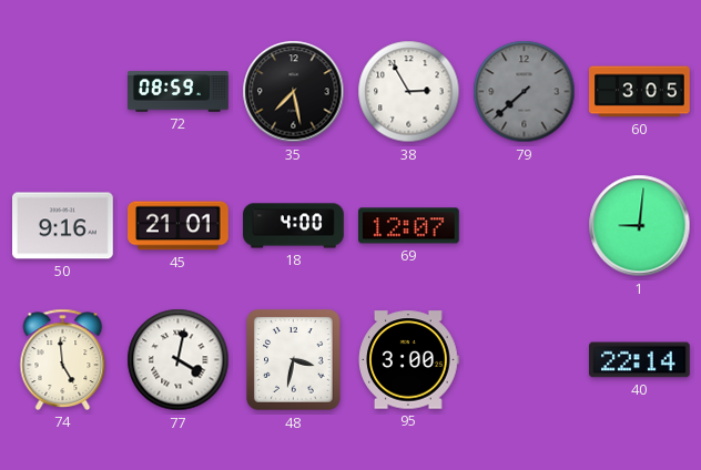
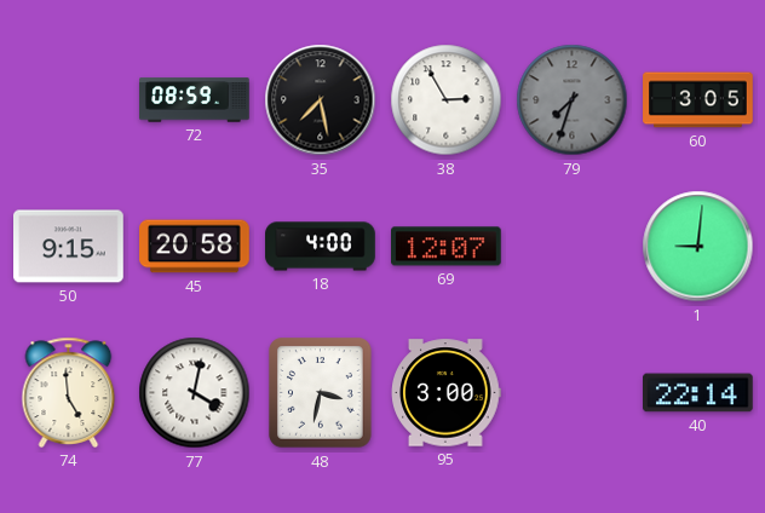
79: 7:38 -> 7:33
50: 9:16 -> 9:15
45: 21:01 -> 20:58
